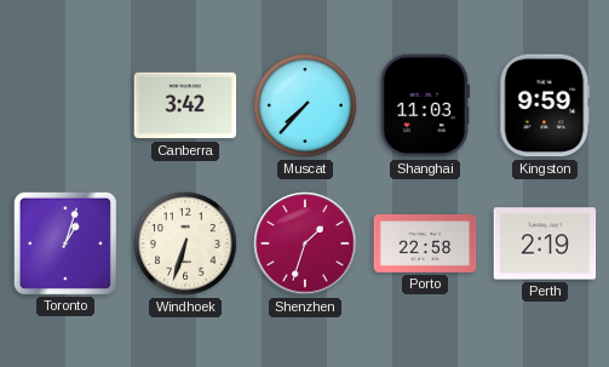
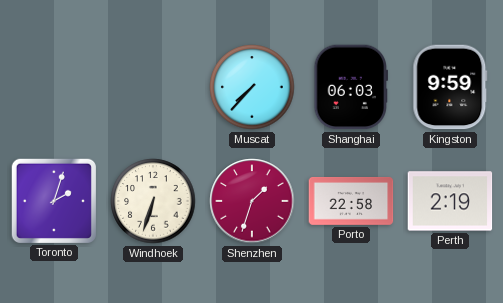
Canberra: 3:42 -> none
Shanghai: 11:03 -> 06:03
Toronto: 1:03 -> 2:03
